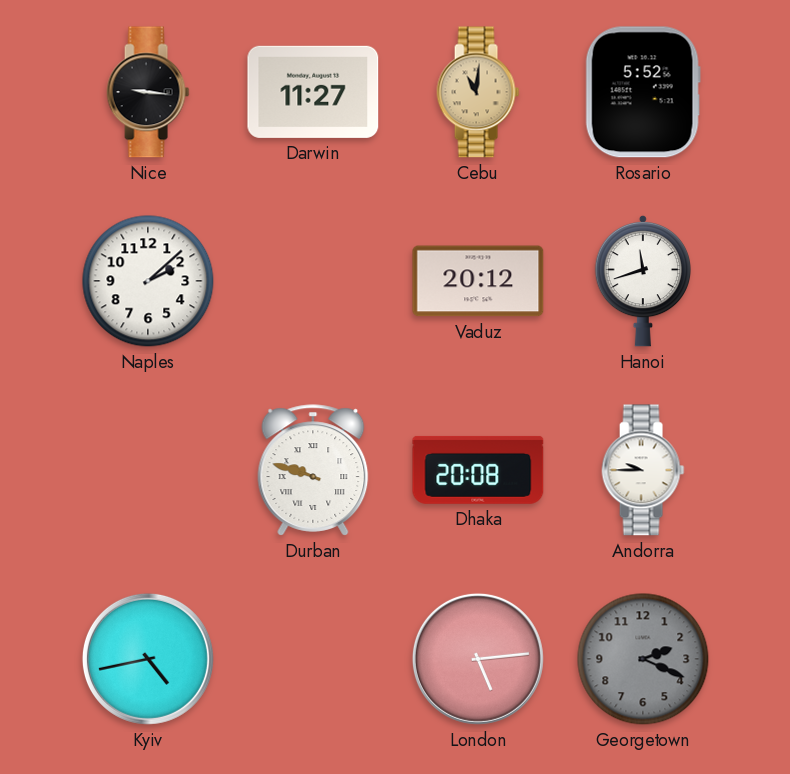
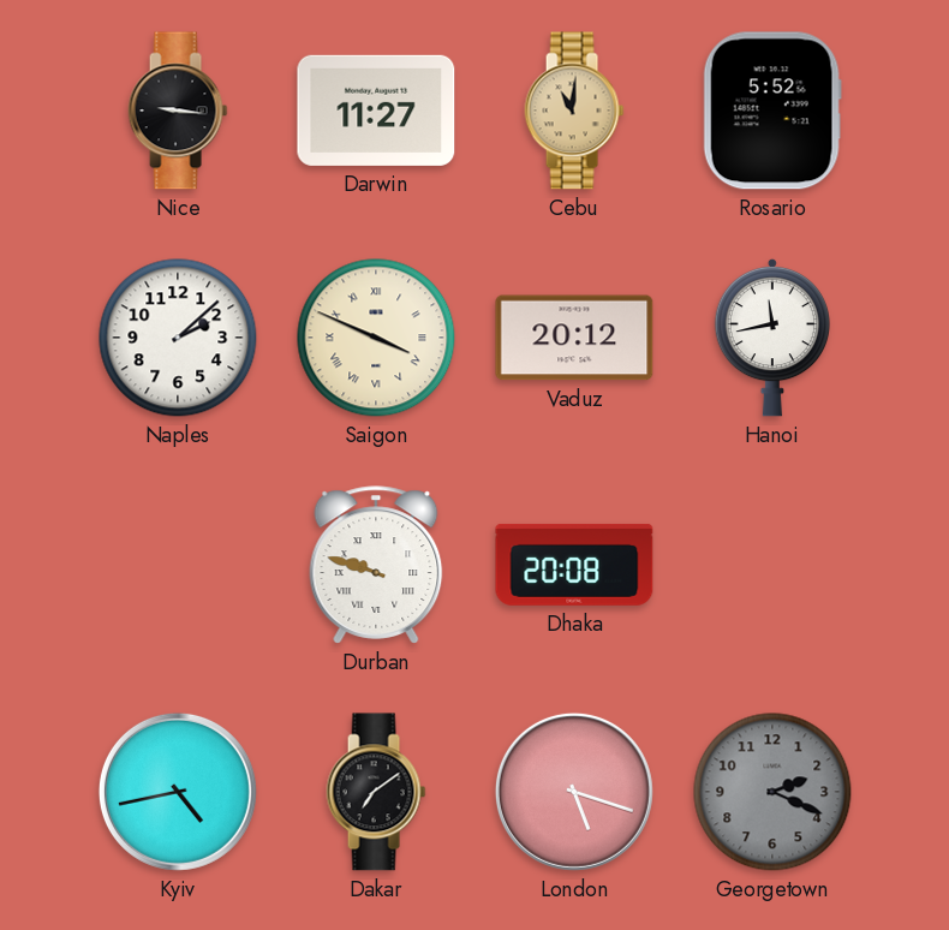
Saigon: none -> 3:49
Hanoi: 11:42 -> 11:43
Andorra: 9:45 -> none
Dakar: none -> 7:09
London: 5:14 -> 5:18
